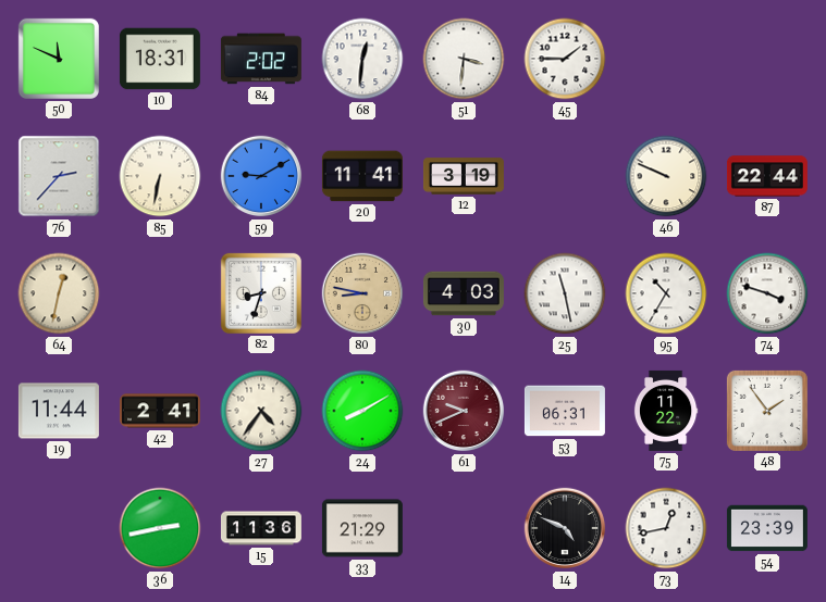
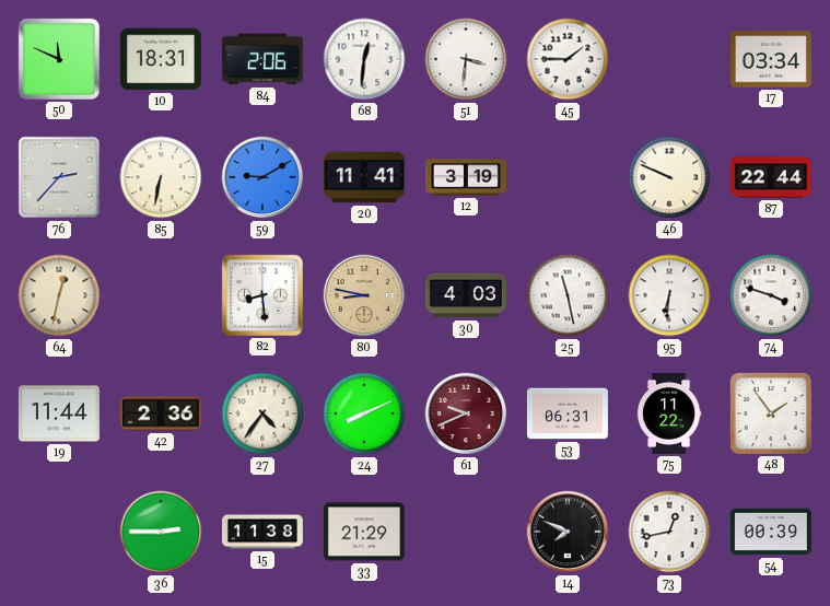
84: 2:02 -> 2:06
17: none -> 03:34
82: 8:33 -> 8:29
95: 10:35 -> 6:31
42: 2:41 -> 2:36
24: 8:10 -> 8:11
36: 2:43 -> 2:45
15: 11:36 -> 11:38
14: 4:49 -> 7:49
54: 23:39 -> 00:39
